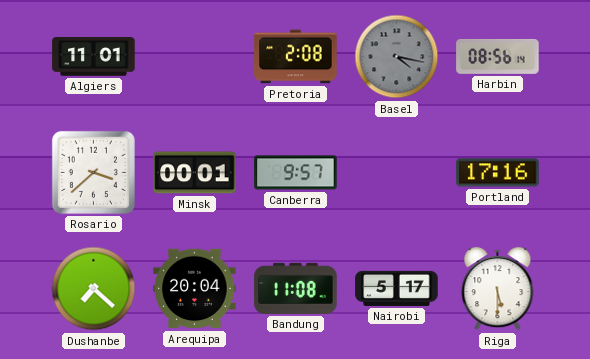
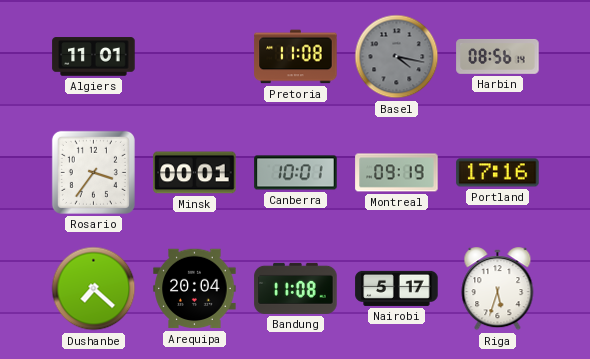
Pretoria: 2:08 -> 11:08
Rosario: 3:38 -> 3:36
Canberra: 9:57 -> 10:01
Montreal: none -> 09:19
Riga: 5:30 -> 5:33
